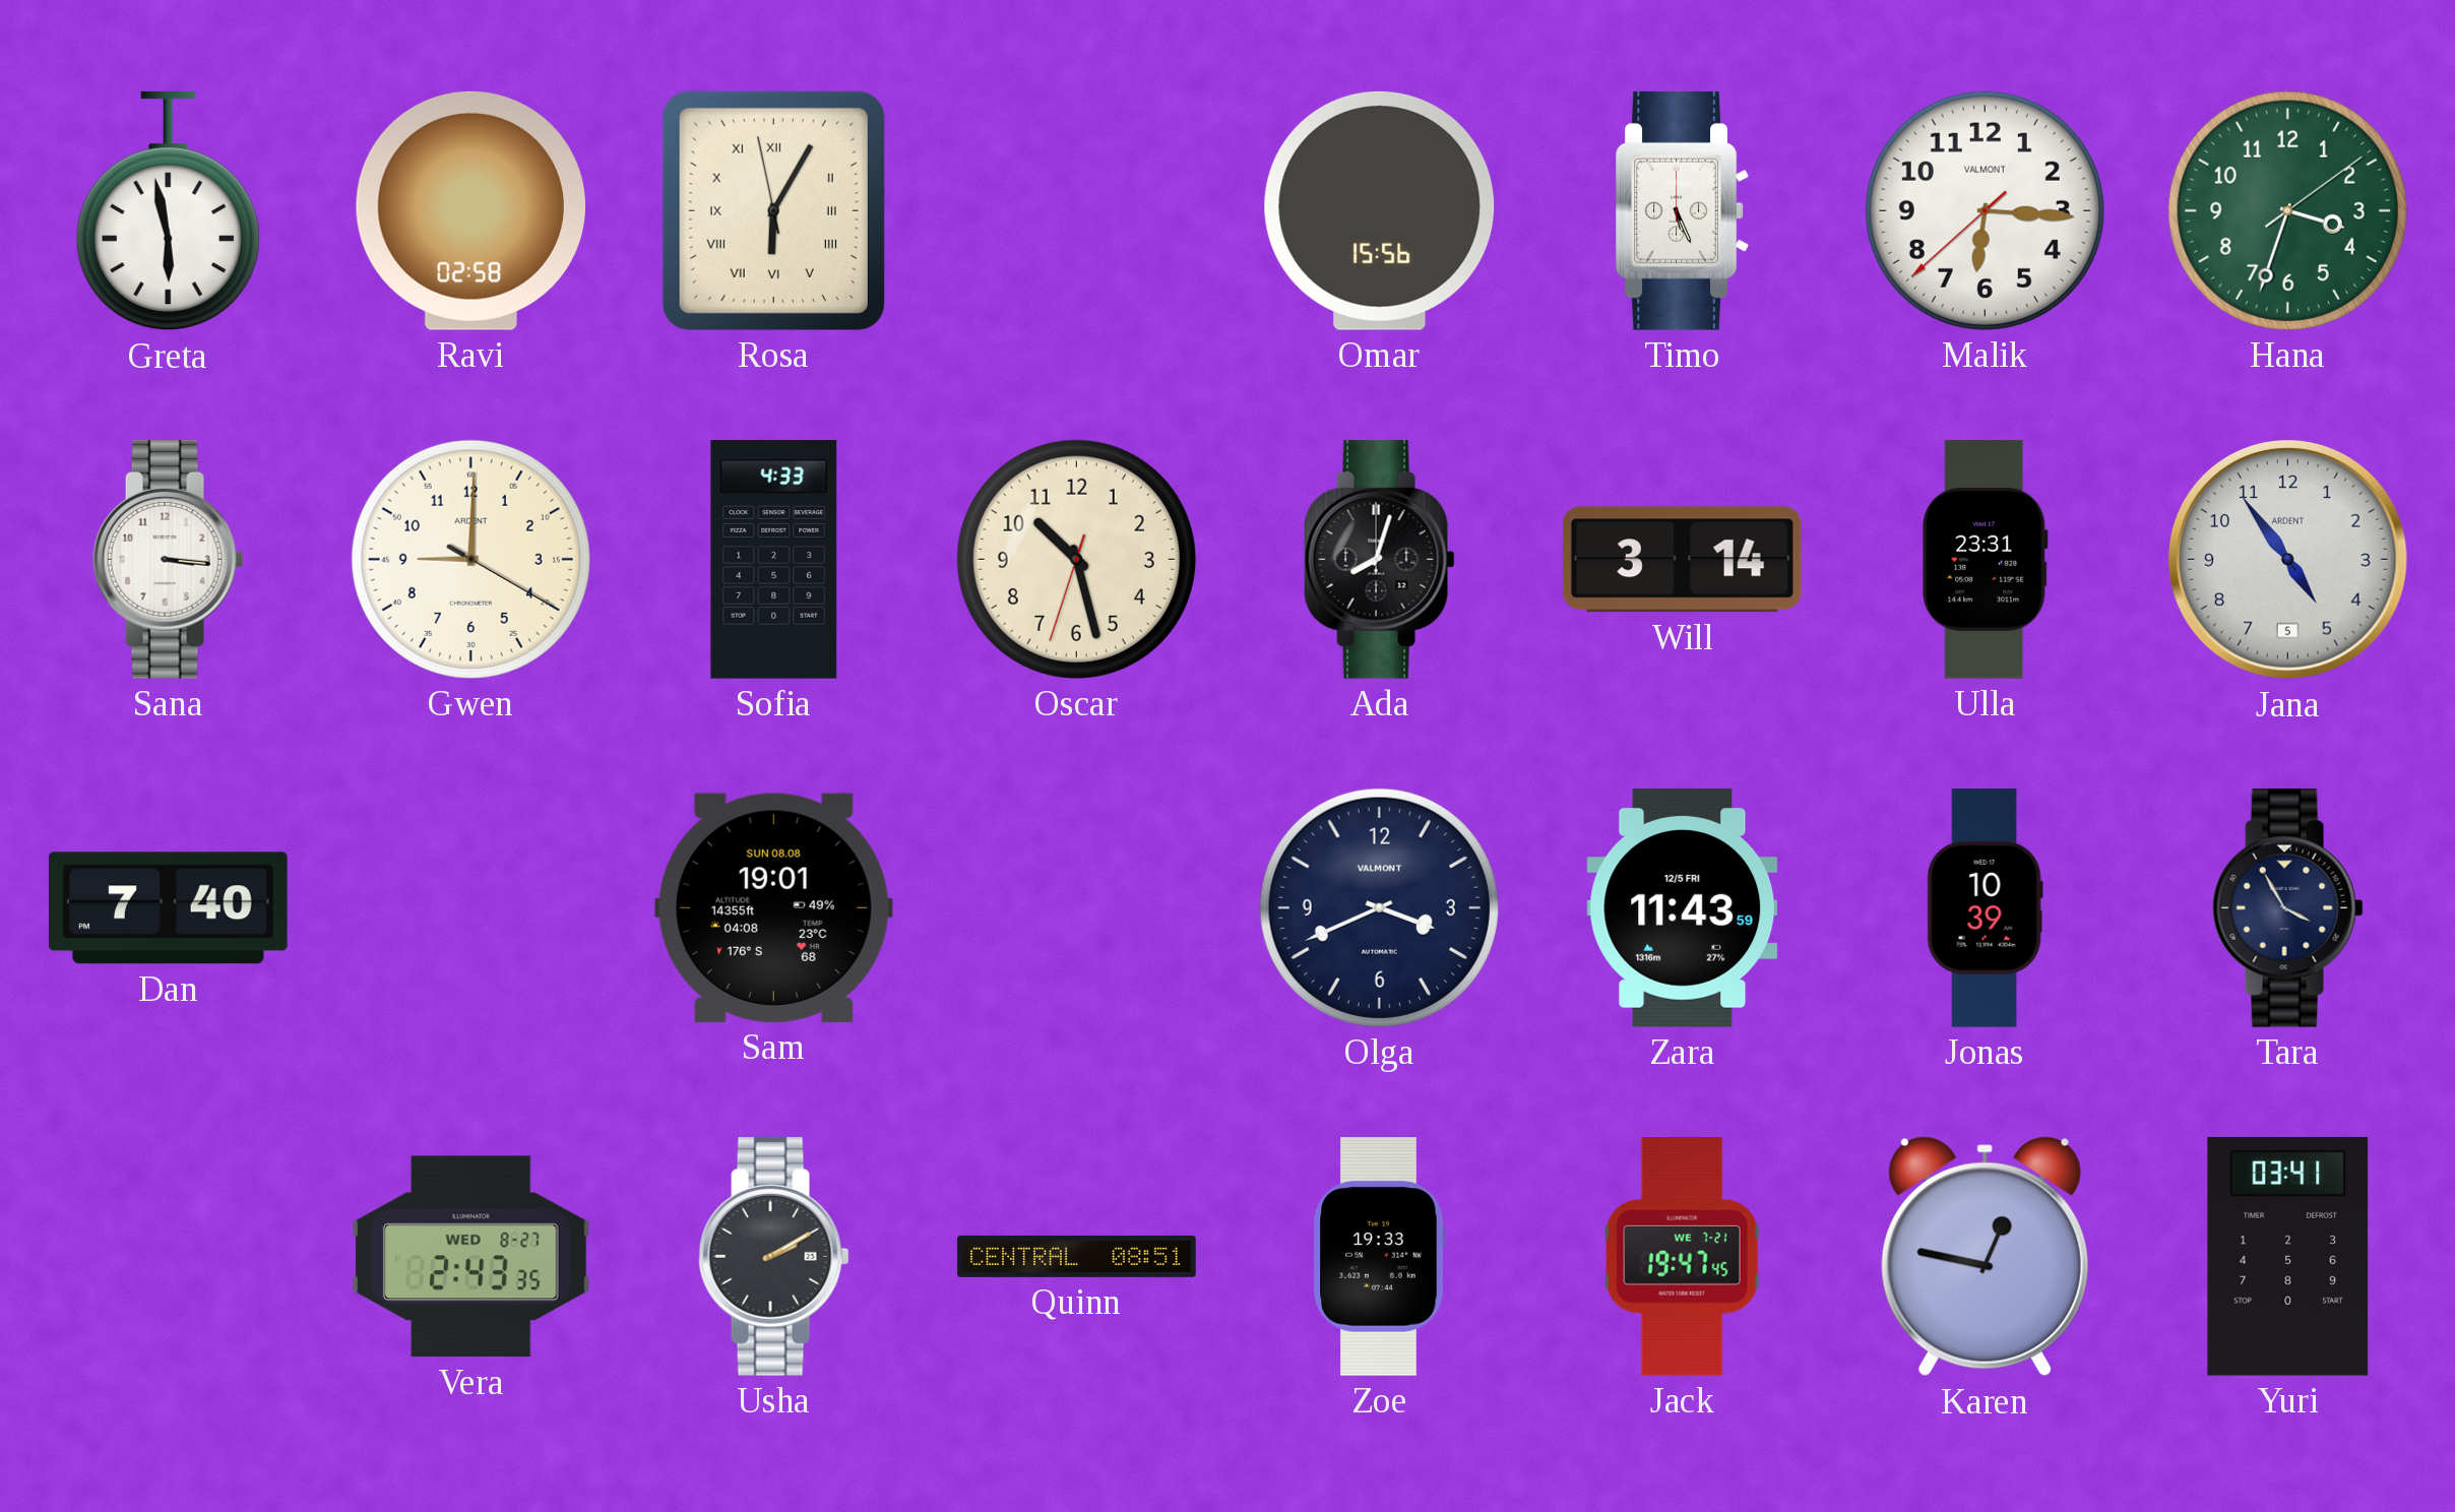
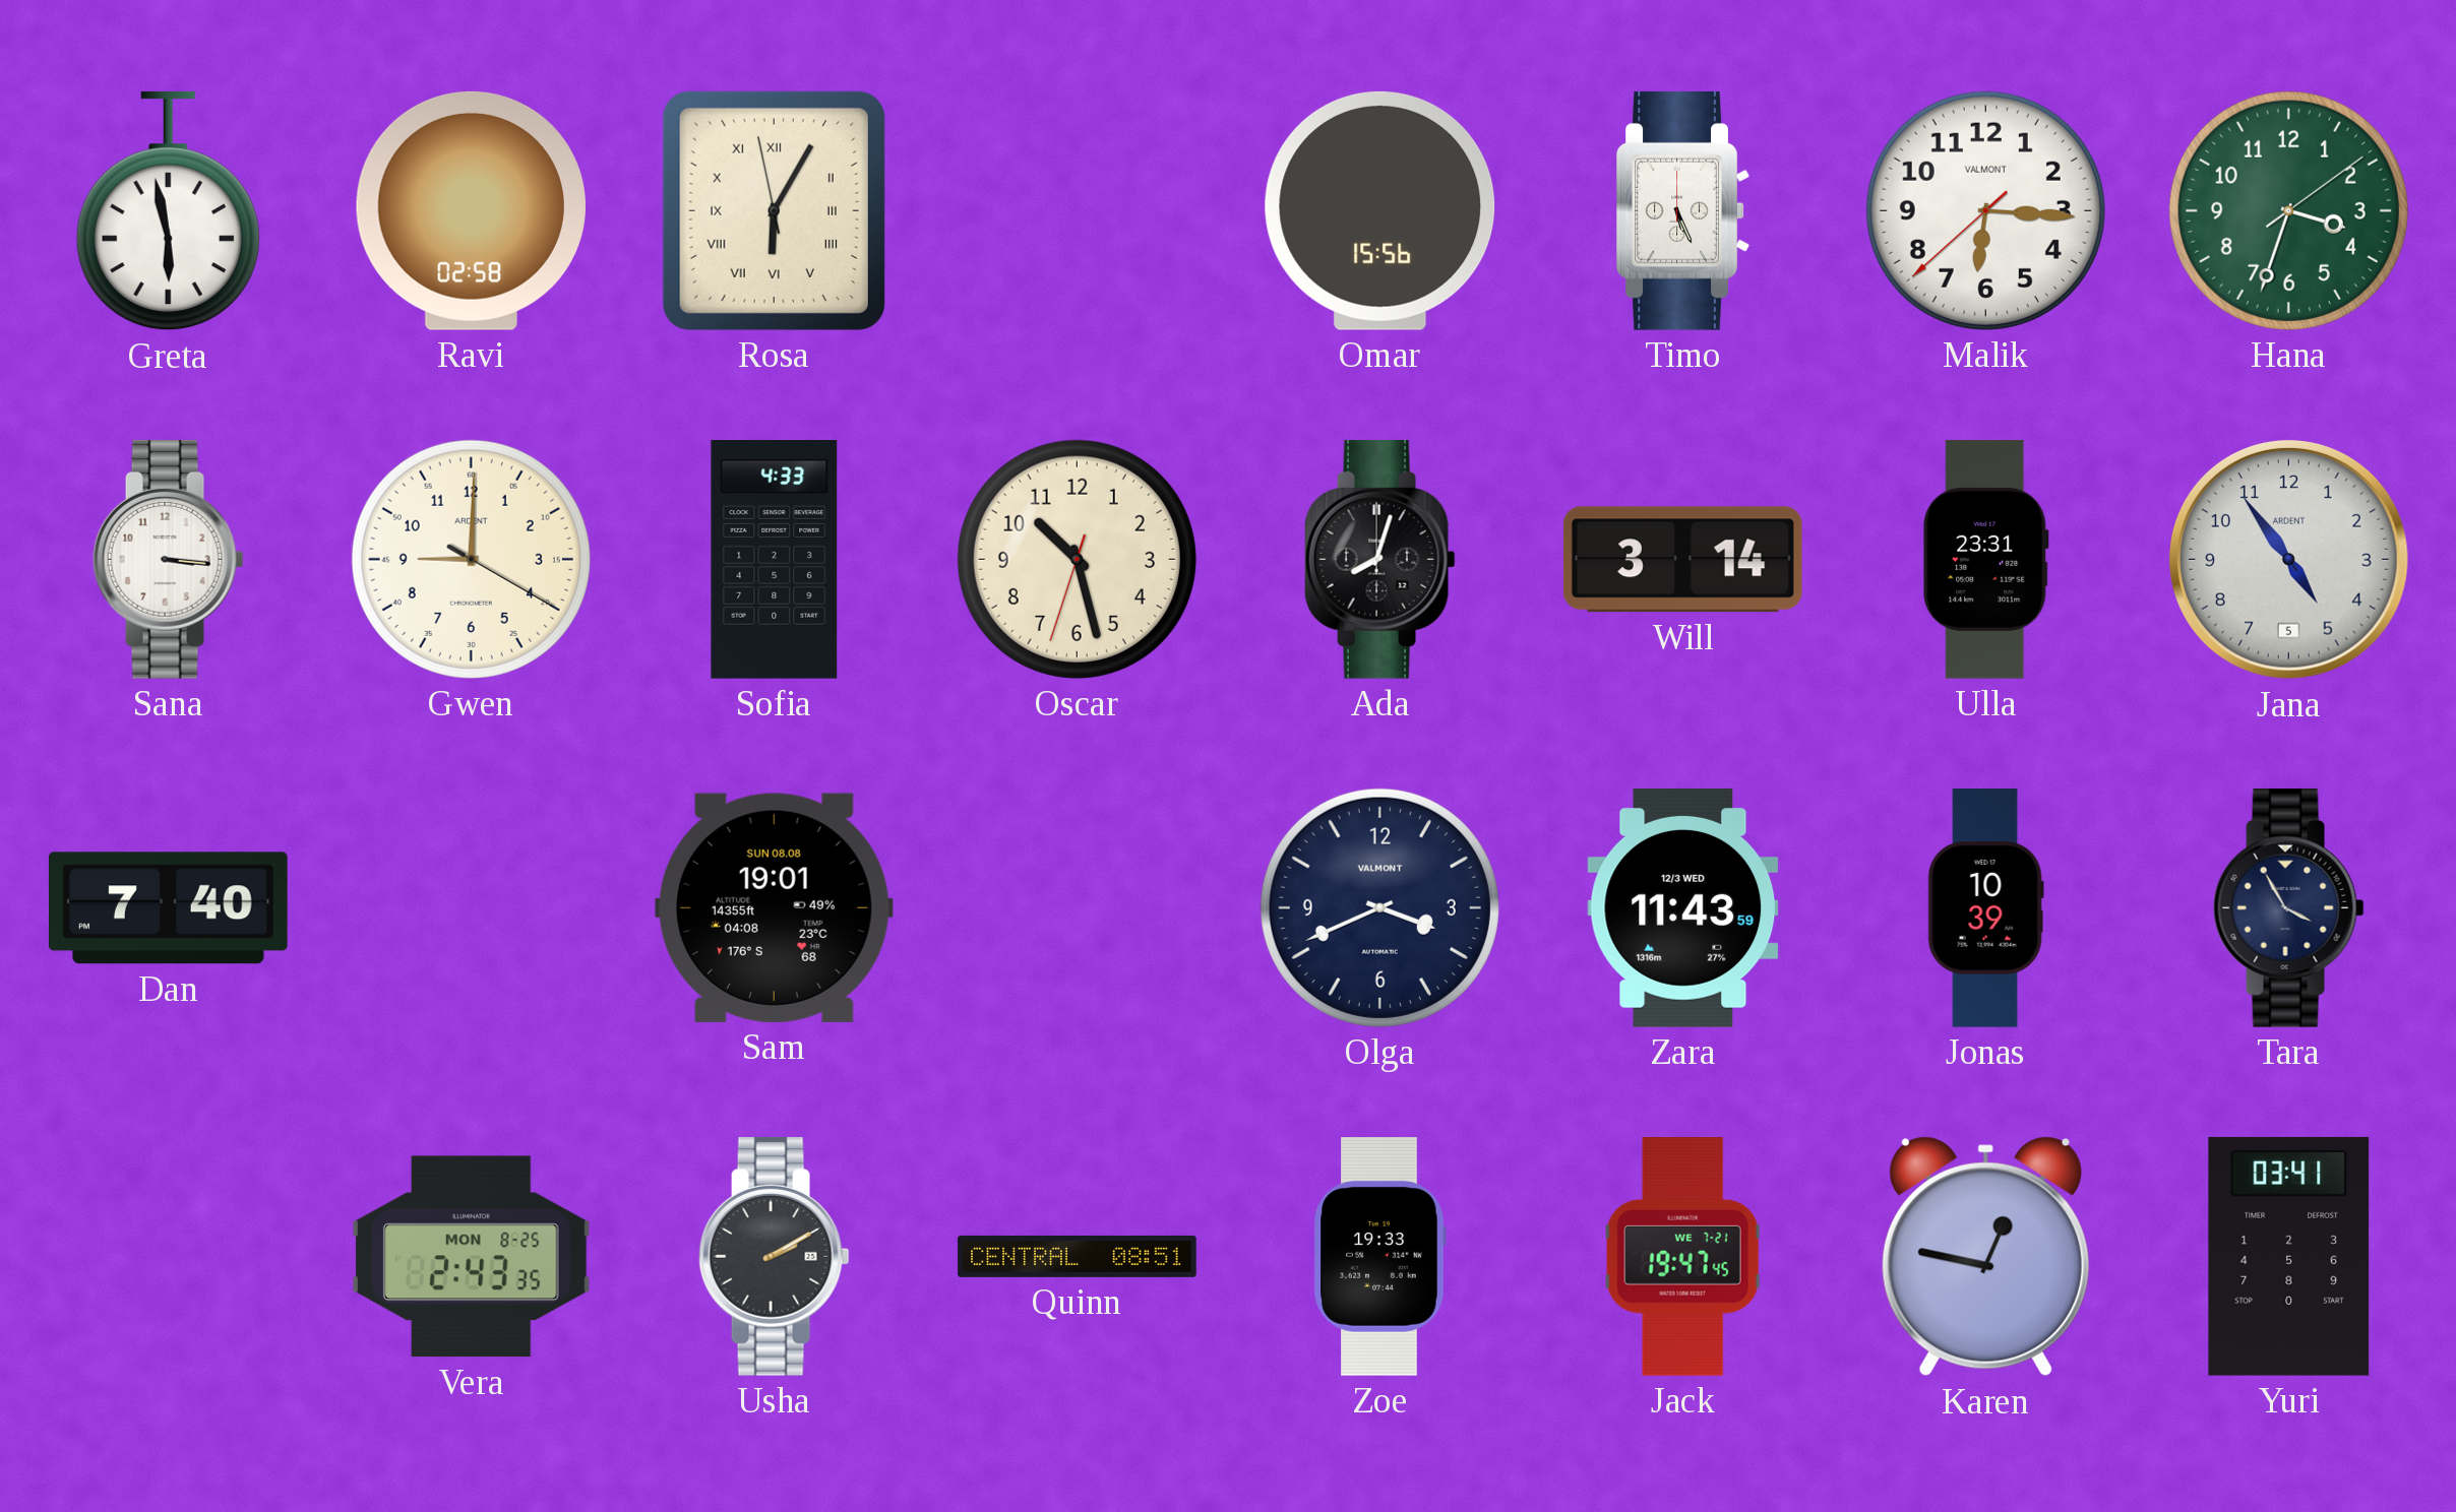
Zara date: 12/5 FRI -> 12/3 WED
Vera date: WED 8-27 -> MON 8-25
